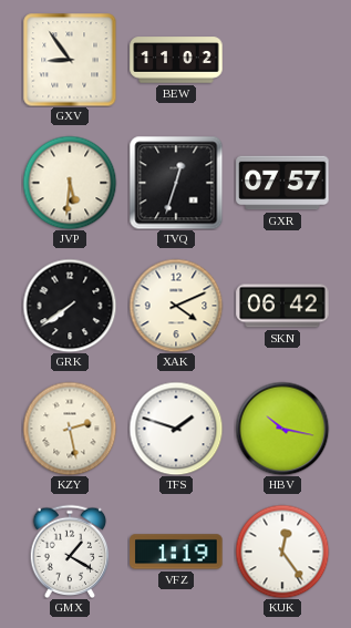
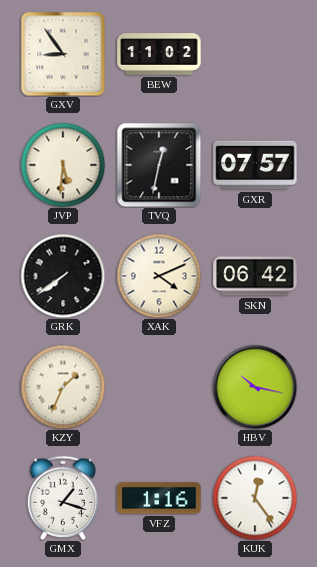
TVQ: 12:33 -> 12:32
KZY: 2:28 -> 1:34
TFS: 1:48 -> none
GMX: 1:20 -> 1:18
VFZ: 1:19 -> 1:16
